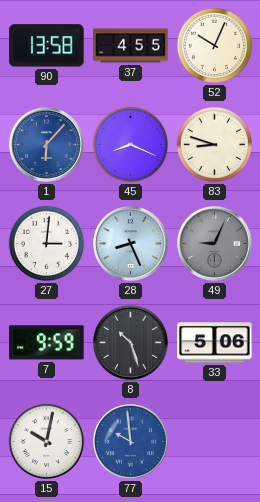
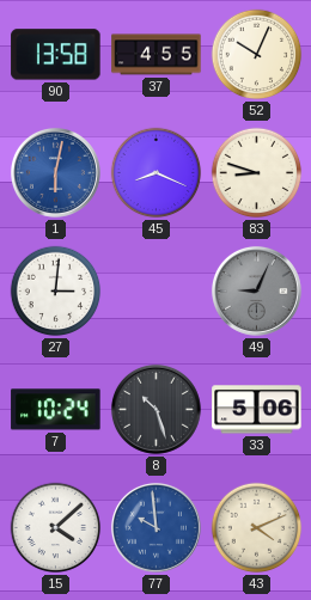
1: 6:07 -> 6:02
28: 8:26 -> none
7: 9:59 -> 10:24
15: 10:02 -> 4:08
43: none -> 4:11
